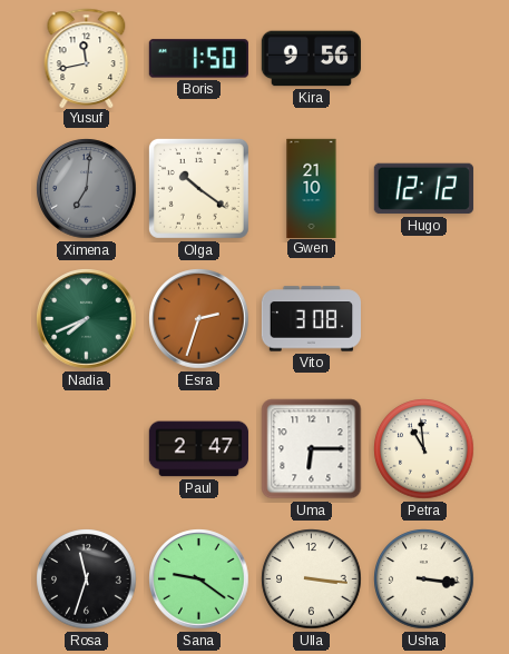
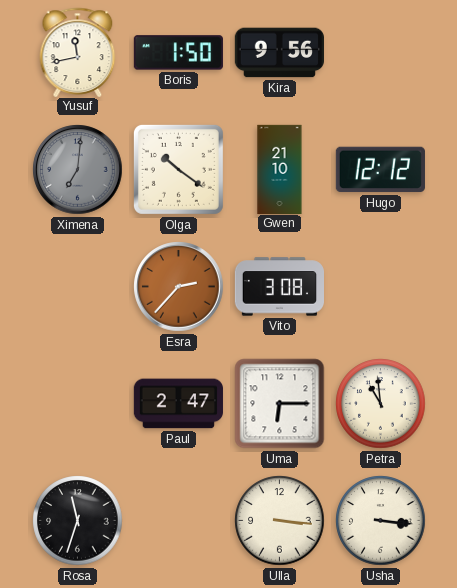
Nadia: 7:41 -> none
Esra: 2:33 -> 2:37
Sana: 9:21 -> none
